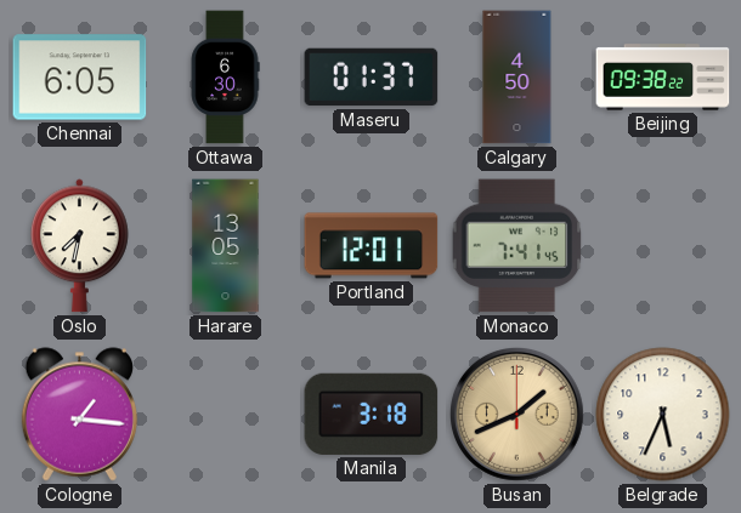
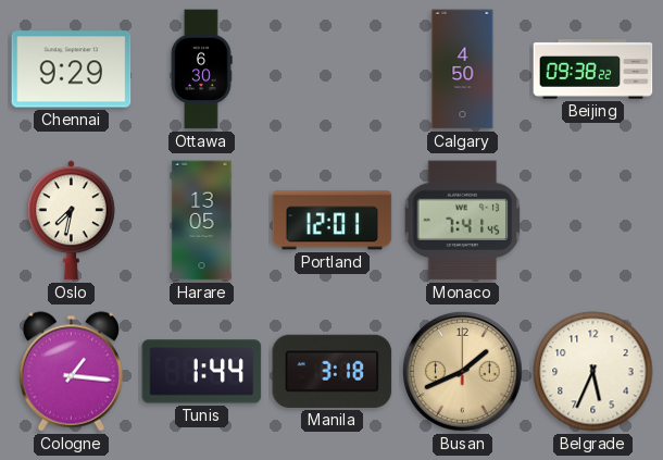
Chennai: 6:05 -> 9:29
Maseru: 01:37 -> none
Tunis: none -> 1:44
